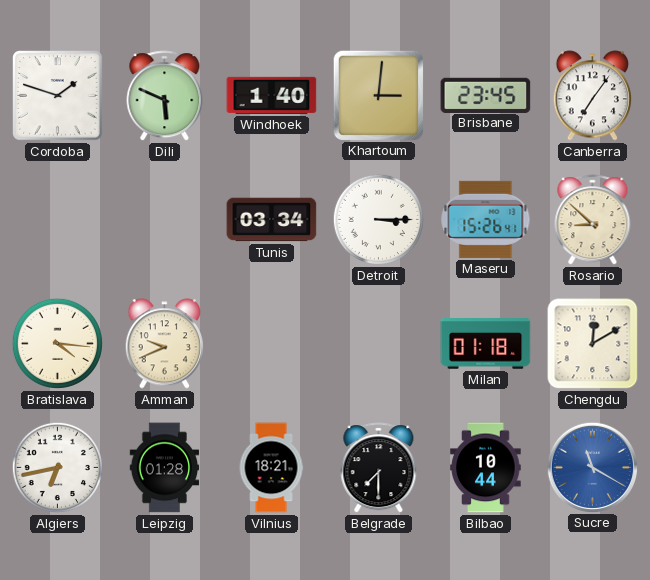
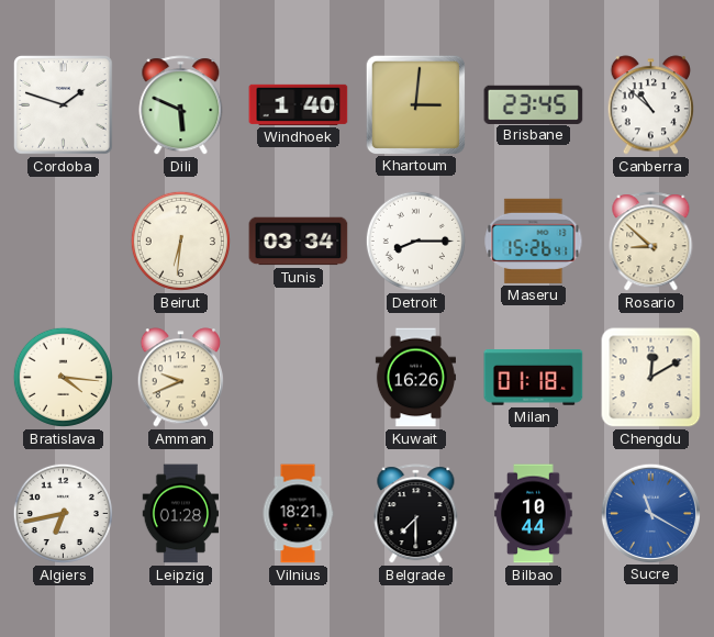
Canberra: 7:06 -> 10:52
Beirut: none -> 6:31
Detroit: 3:15 -> 8:15
Kuwait: none -> 16:26
